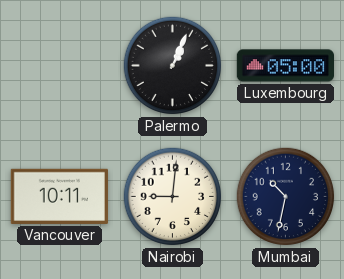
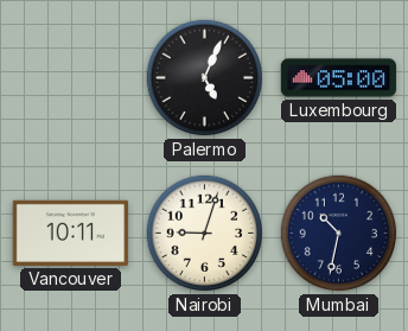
Palermo: 1:04 -> 5:04
Nairobi: 9:01 -> 9:03
